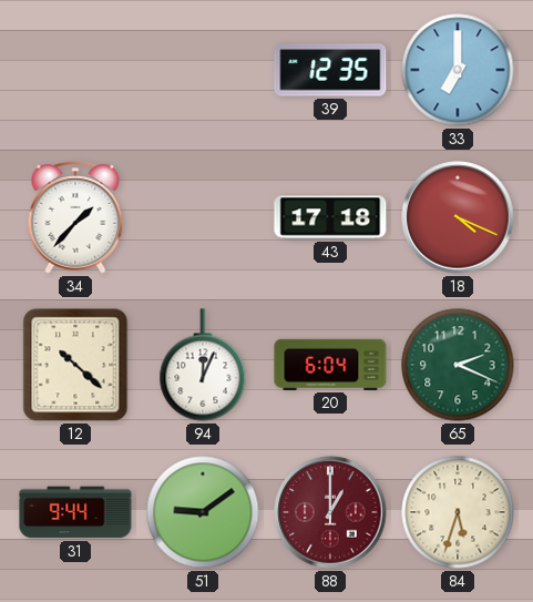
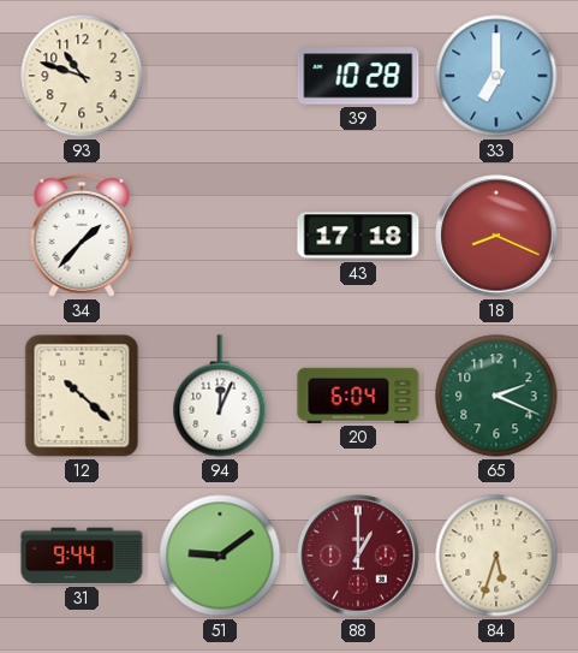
93: none -> 10:48
39: 12:35 -> 10:28
18: 4:19 -> 8:19
